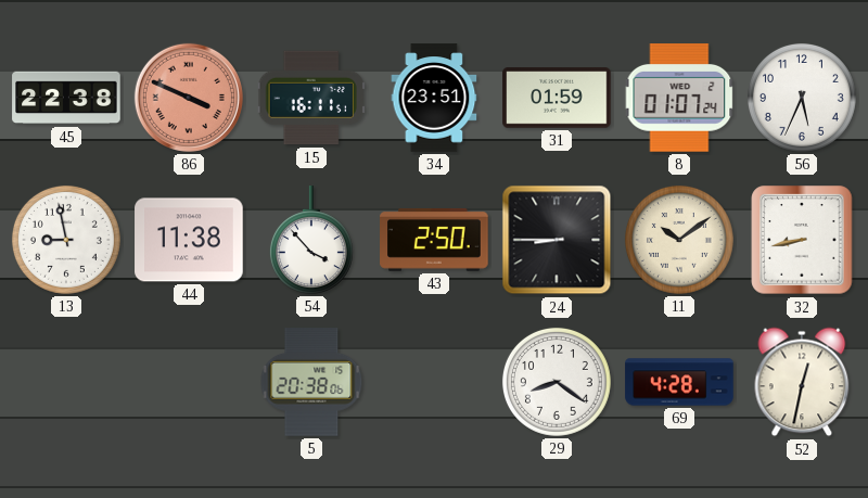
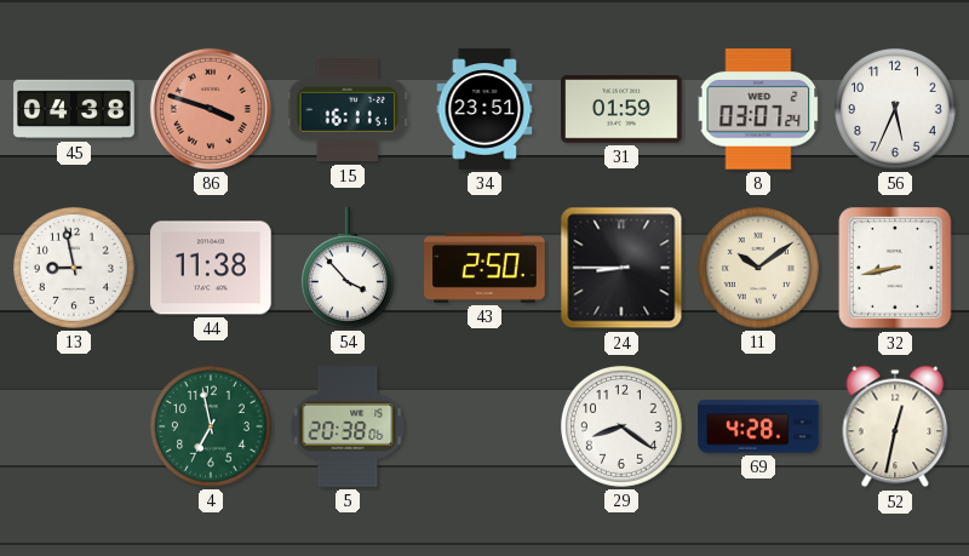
45: 22:38 -> 04:38
86: 3:49 -> 3:48
8: 01:07 -> 03:07
4: none -> 6:58
